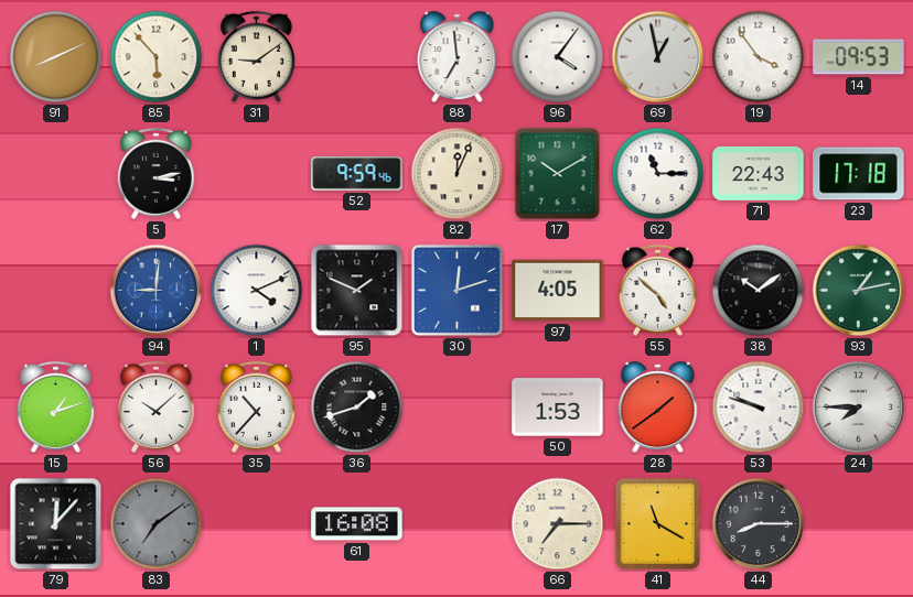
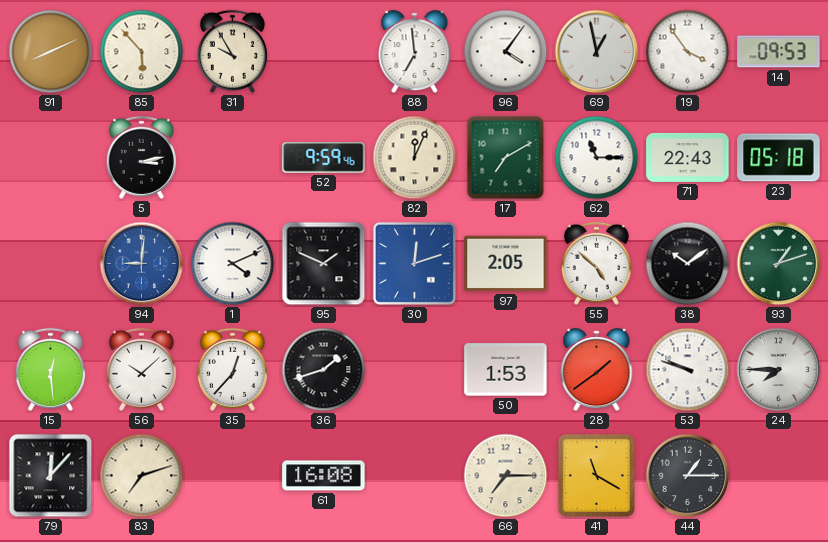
31: 9:09 -> 9:55
17: 10:10 -> 7:10
23: 17:18 -> 05:18
97: 4:05 -> 2:05
93: 1:13 -> 1:12
15: 1:12 -> 12:29
35: 10:37 -> 12:37
83: 7:09 -> 7:12
83 dial: grey -> cream
44: 8:15 -> 1:15
